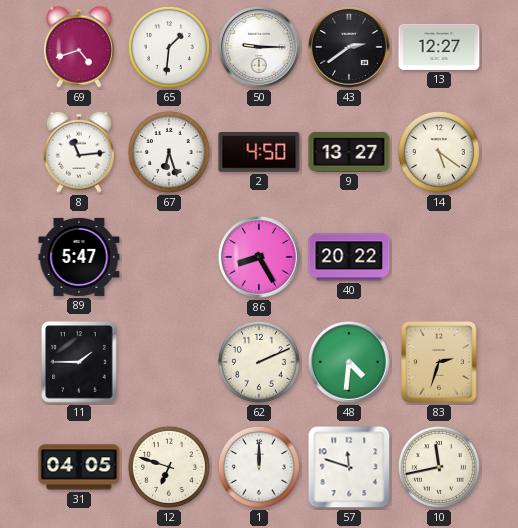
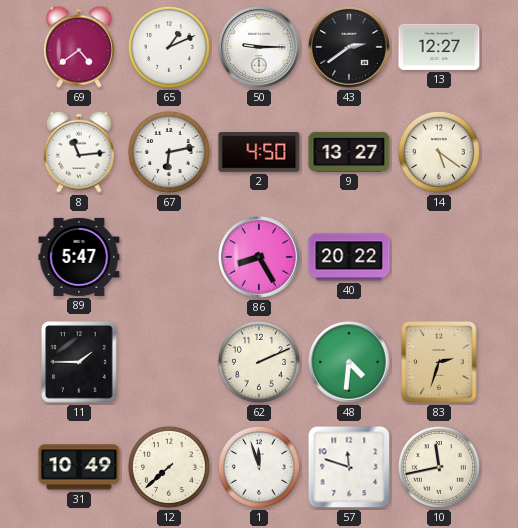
69: 4:42 -> 4:39
65: 1:31 -> 1:11
67: 6:27 -> 6:13
31: 04:05 -> 10:49
12: 6:48 -> 7:38
1: 12:00 -> 11:57
